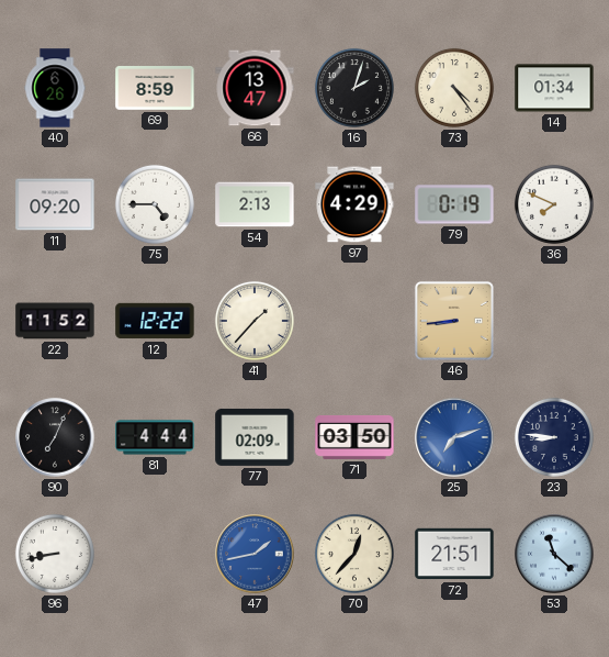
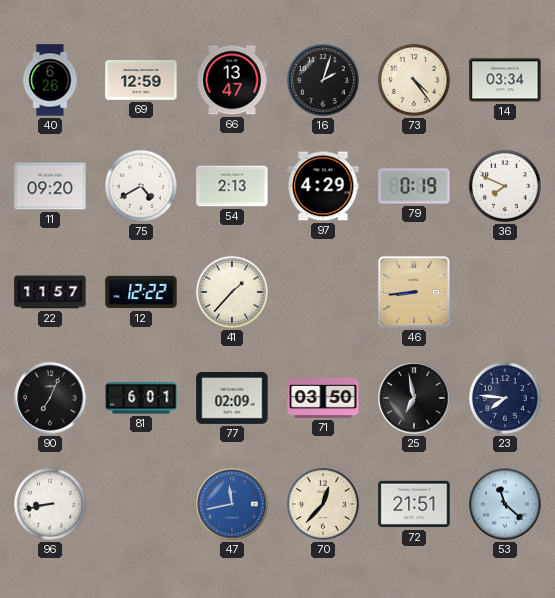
69: 8:59 -> 12:59
14: 01:34 -> 03:34
75: 4:45 -> 4:40
22: 11:52 -> 11:57
81: 4:44 -> 6:01
25: 7:12 -> 6:58
25 dial: blue -> black
23: 8:46 -> 7:46
47: 1:43 -> 11:43
